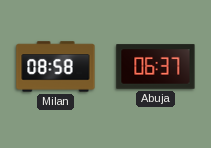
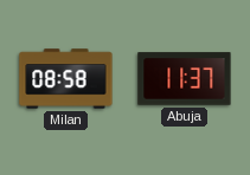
Abuja: 06:37 -> 11:37
